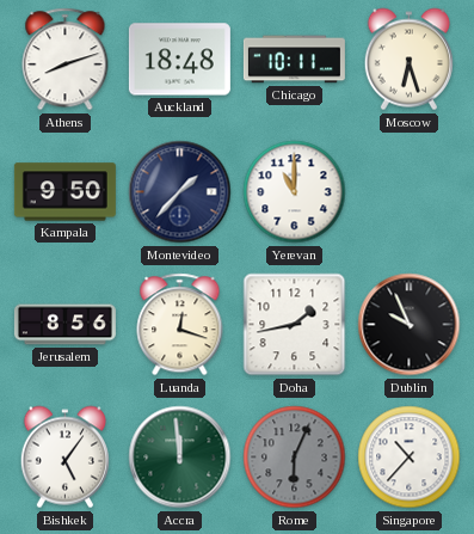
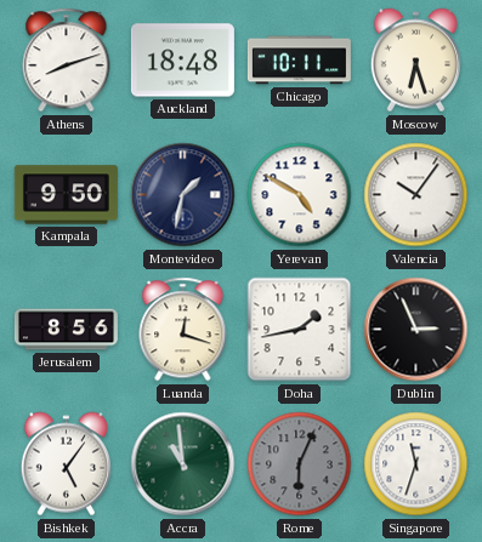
Montevideo: 1:37 -> 1:32
Yerevan: 11:00 -> 4:50
Valencia: none -> 10:06
Dublin: 9:56 -> 2:56
Accra: 11:59 -> 10:59
Singapore: 10:37 -> 11:33
